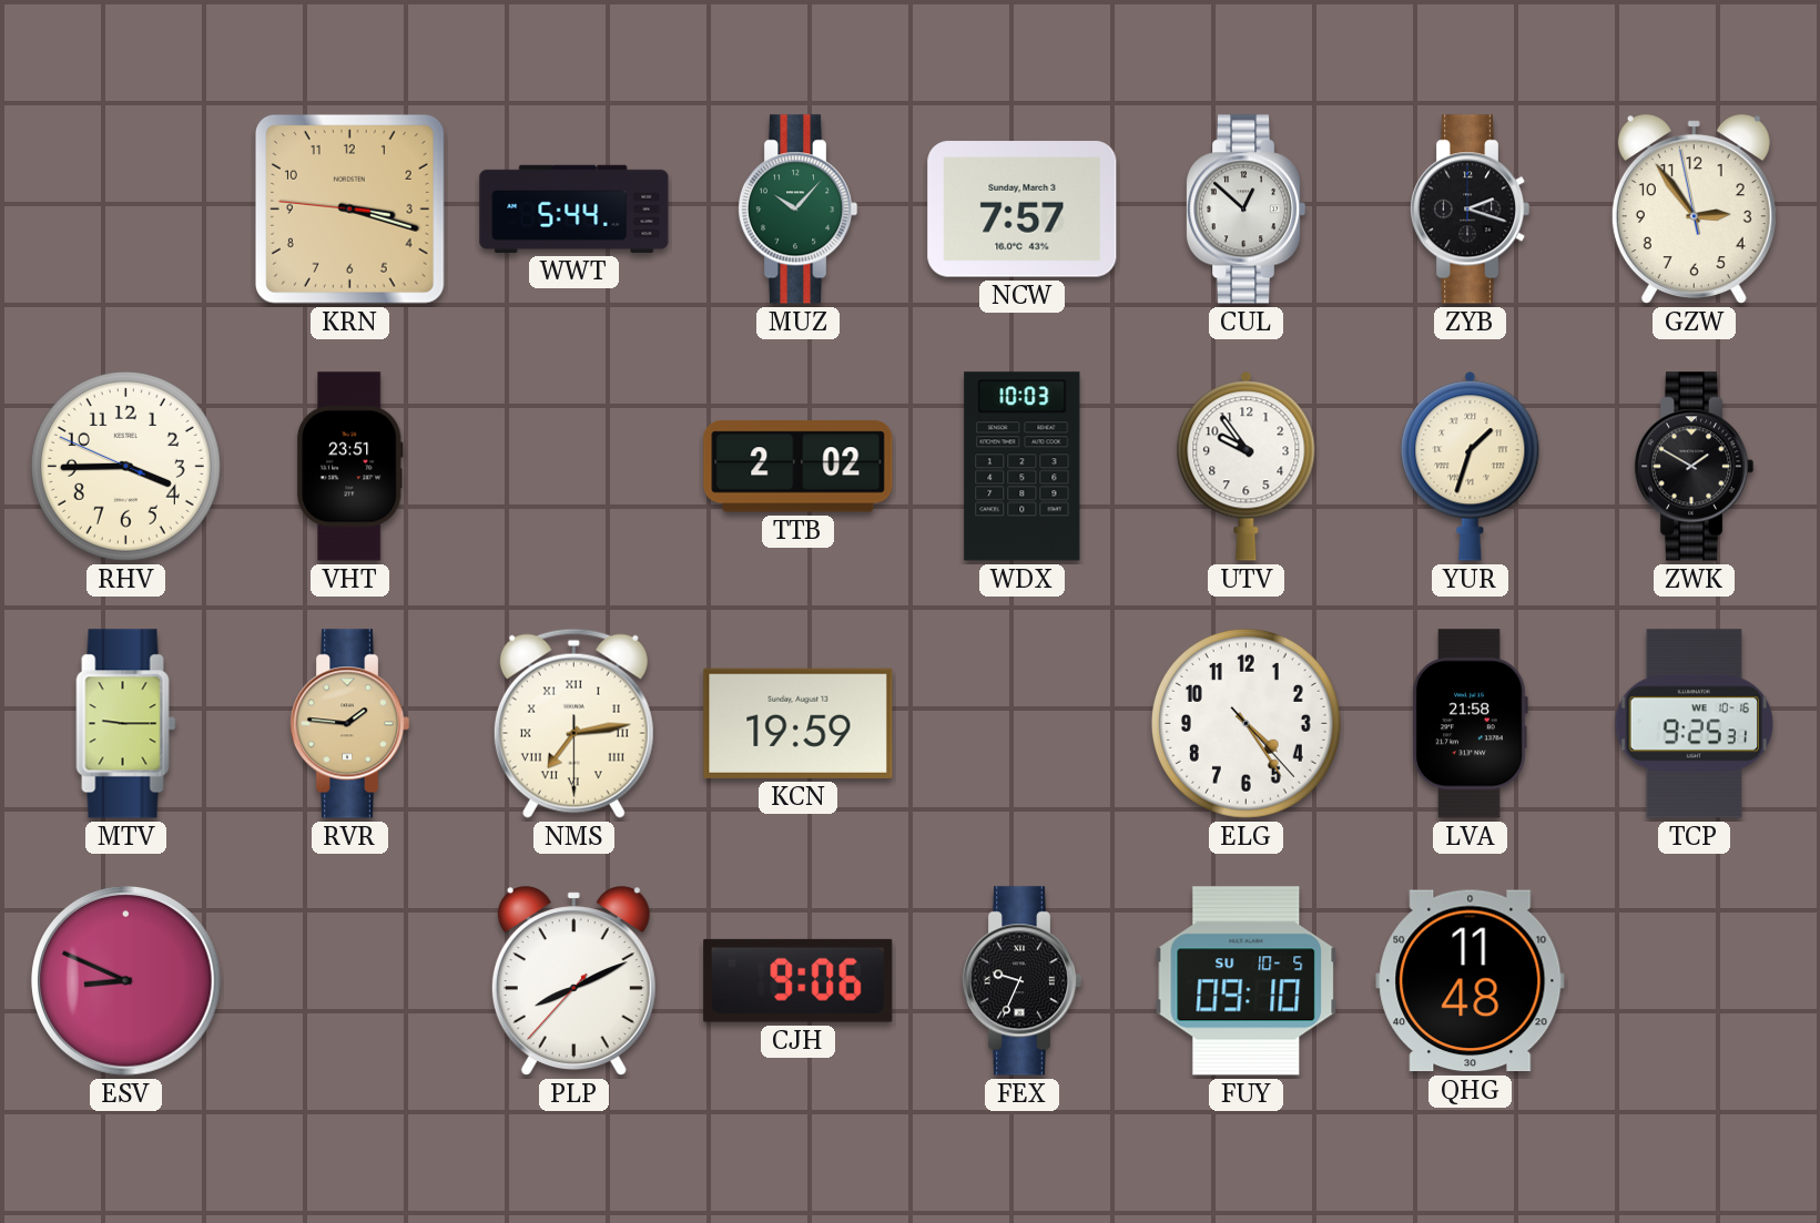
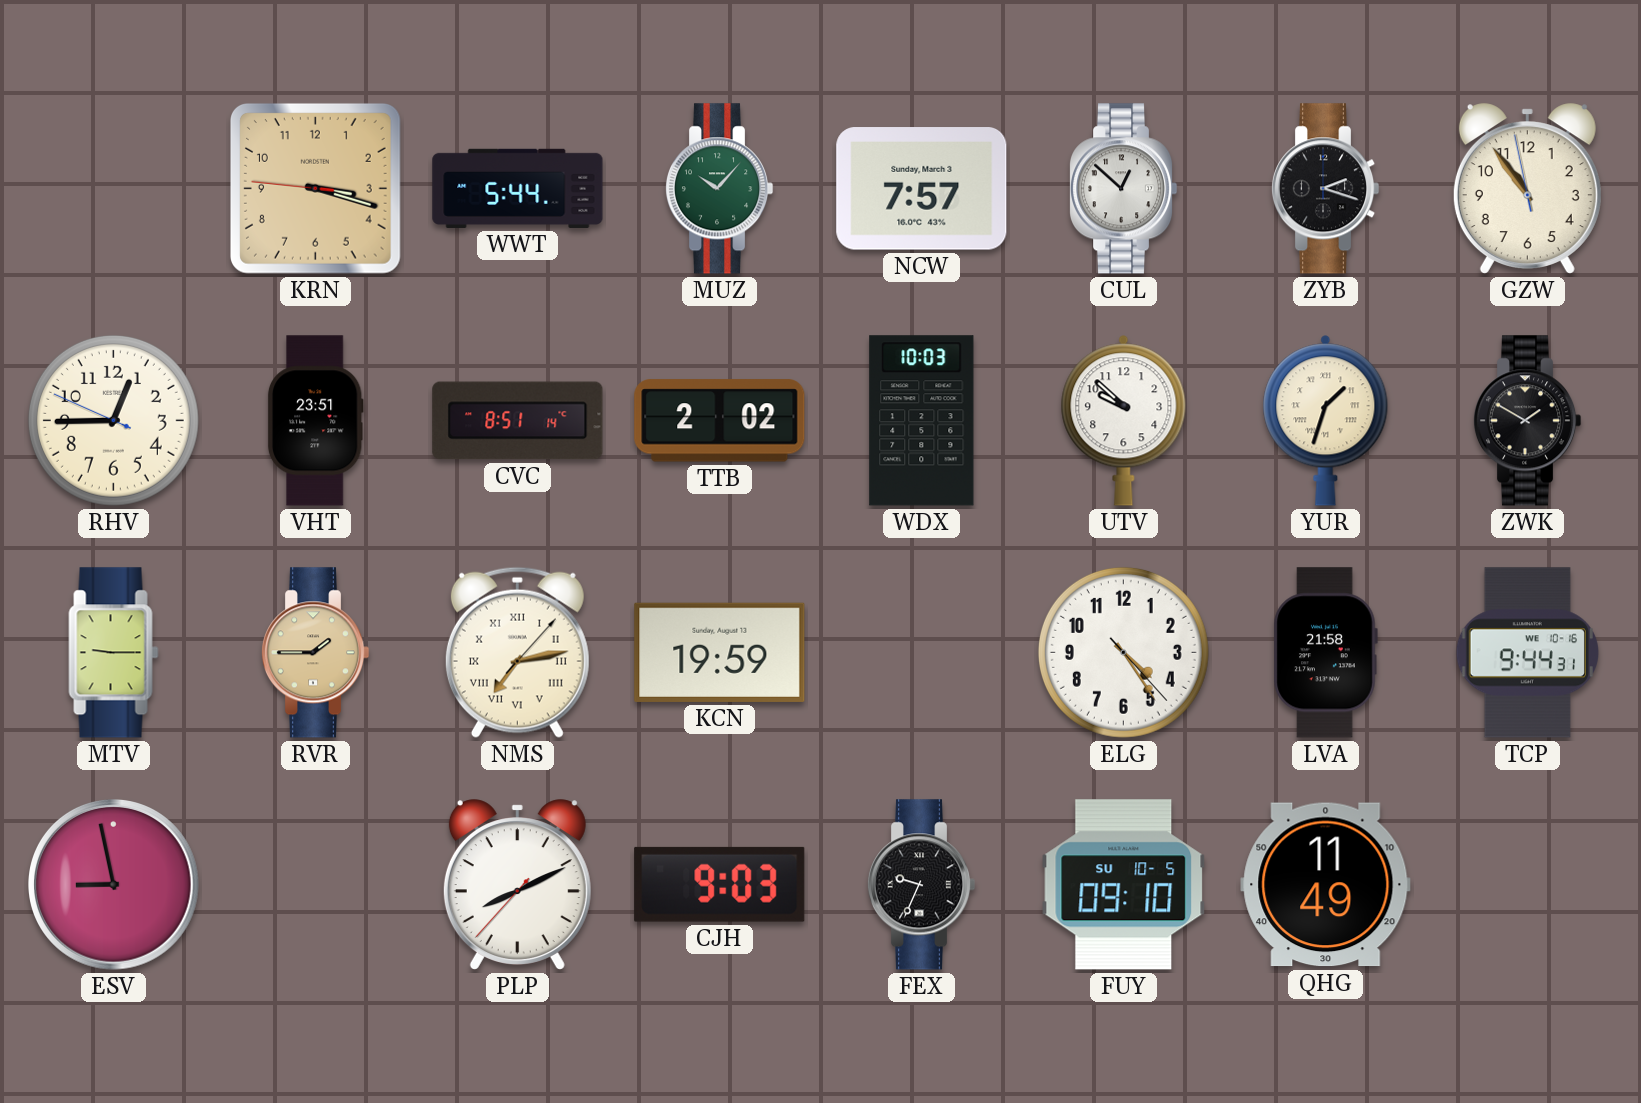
GZW: 2:53 -> 10:53
RHV: 3:44 -> 12:44
CVC: none -> 8:51
UTV: 9:54 -> 9:52
RVR: 1:46 -> 1:45
NMS: 7:13:30 -> 7:13:07
TCP: 9:25 -> 9:44
ESV: 8:49 -> 8:58
CJH: 9:06 -> 9:03
QHG: 11:48 -> 11:49
